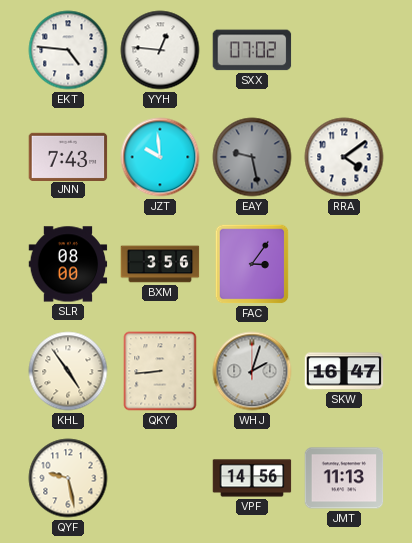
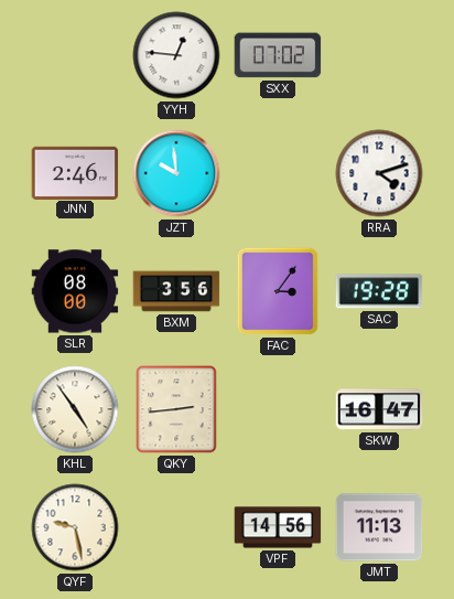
EKT: 4:46 -> none
JNN: 7:43 -> 2:46
EAY: 9:28 -> none
RRA: 4:09 -> 4:12
SAC: none -> 19:28
QKY: 8:44 -> 2:44
WHJ: 2:03 -> none
